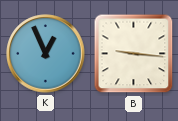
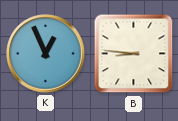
B: 9:16 -> 8:46
